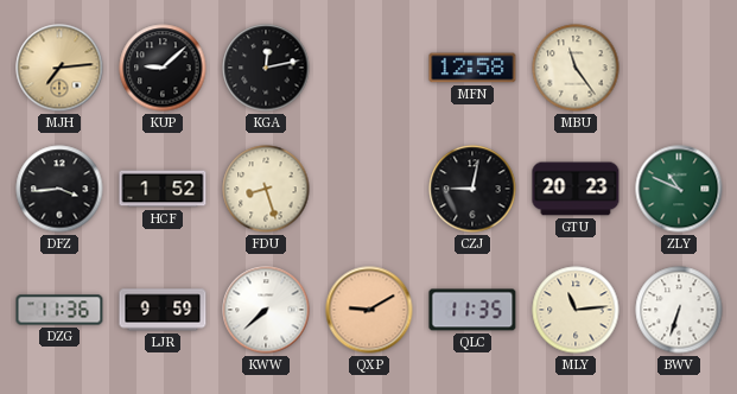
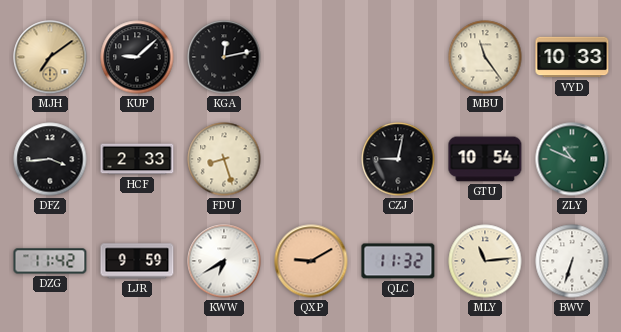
MJH: 7:14 -> 7:09
MFN: 12:58 -> none
VYD: none -> 10:33
HCF: 1:52 -> 2:33
GTU: 20:23 -> 10:54
DZG: 11:36 -> 11:42
KWW: 7:38 -> 6:40
QLC: 11:35 -> 11:32
